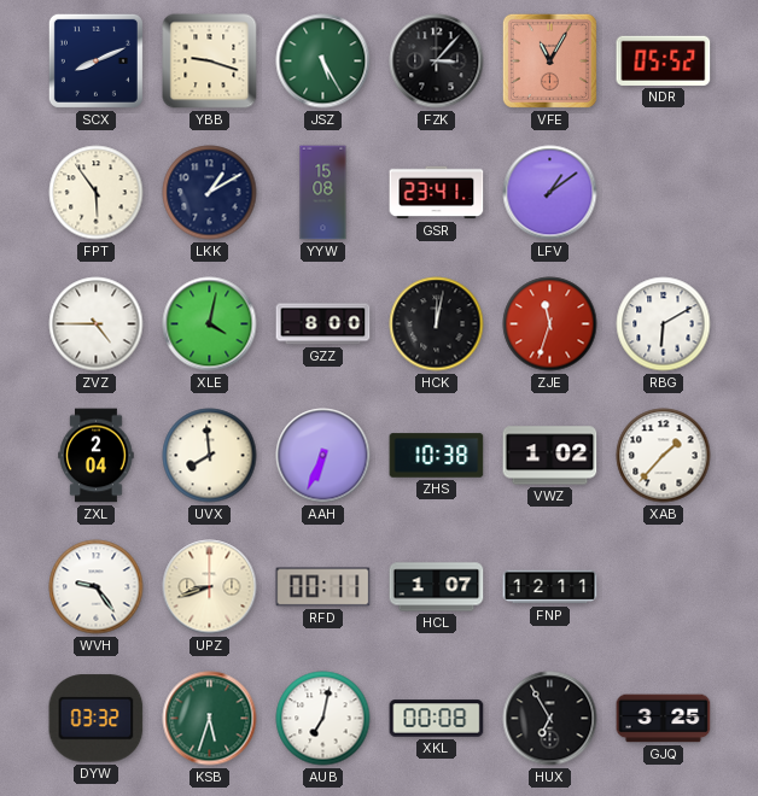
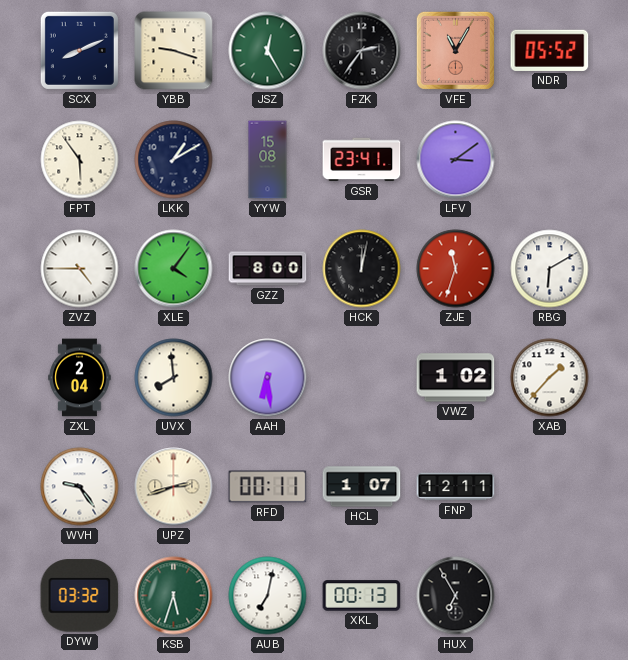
JSZ: 5:25 -> 12:25
FZK: 3:07 -> 2:36
LFV: 1:09 -> 3:09
XLE: 4:02 -> 4:06
AAH: 6:34 -> 6:29
ZHS: 10:38 -> none
UPZ: 8:42 -> 2:42
XKL: 00:08 -> 00:13
GJQ: 3:25 -> none
